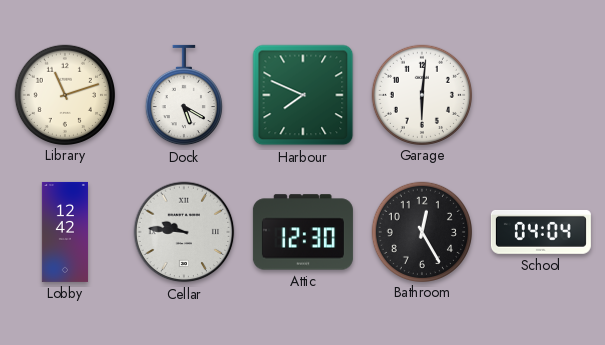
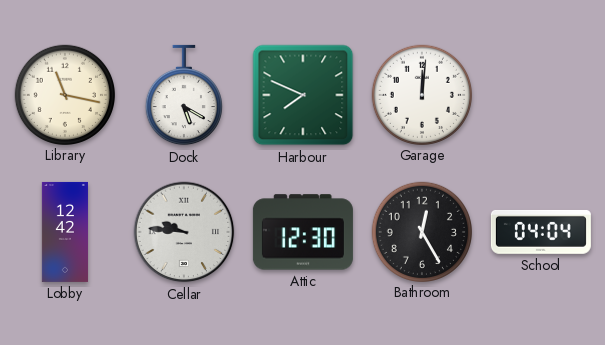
Library: 11:12 -> 11:17
Garage: 6:01 -> 12:01
